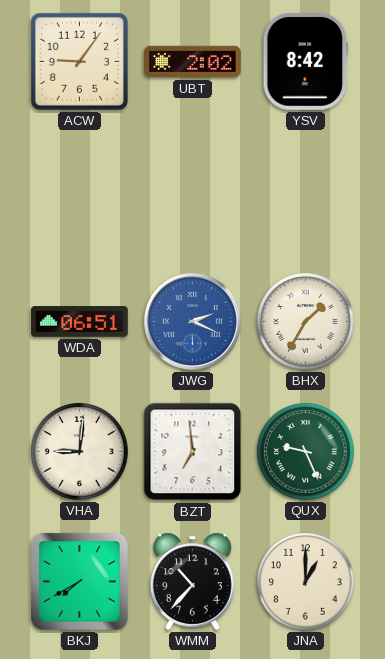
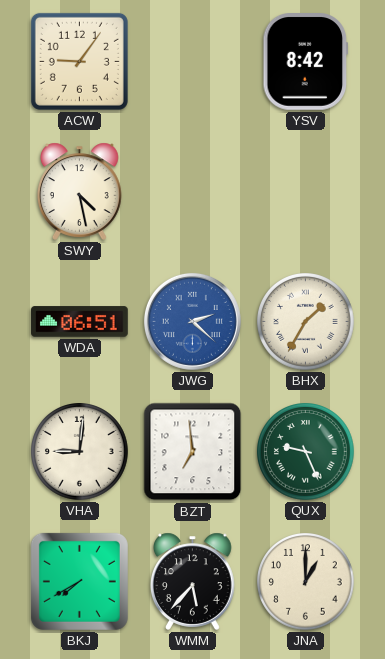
UBT: 2:02 -> none
SWY: none -> 4:28
JWG: 2:19 -> 2:22
WMM: 10:37 -> 5:37
